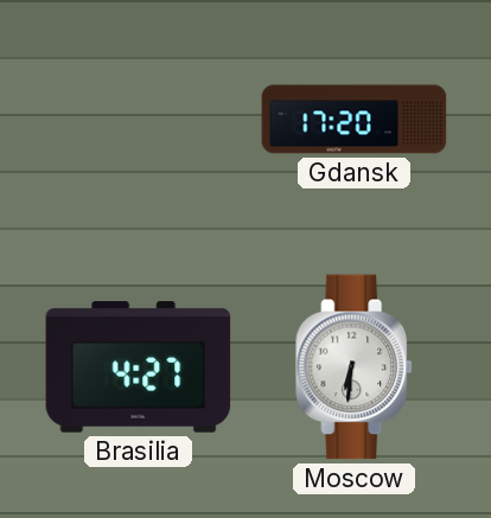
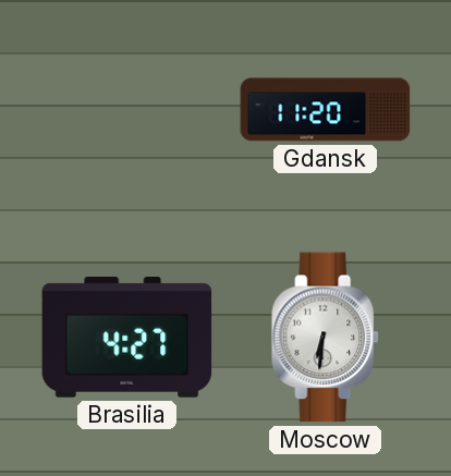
Gdansk: 17:20 -> 11:20
